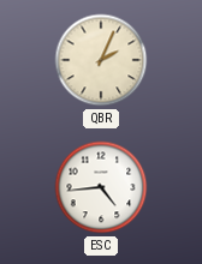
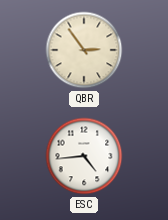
QBR: 2:04 -> 2:54
